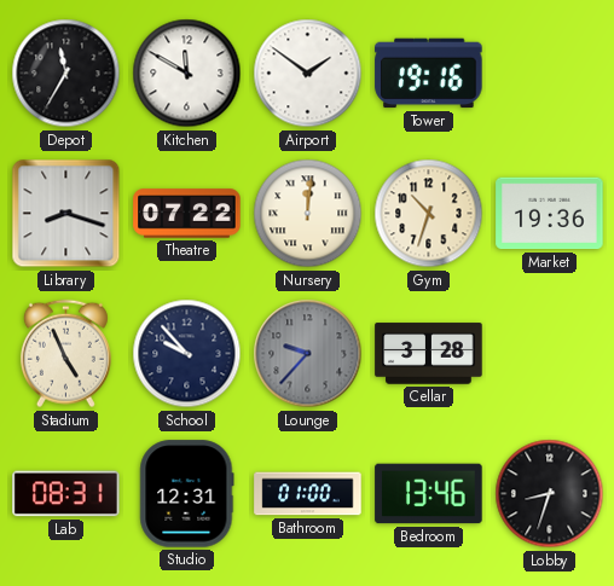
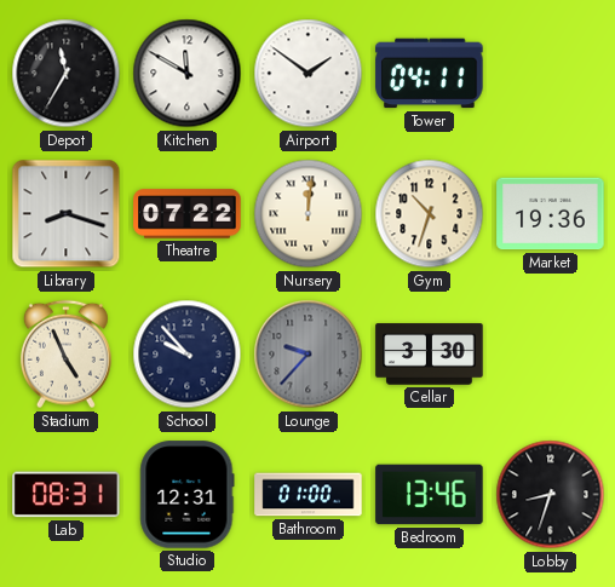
Tower: 19:16 -> 04:11
Cellar: 3:28 -> 3:30
